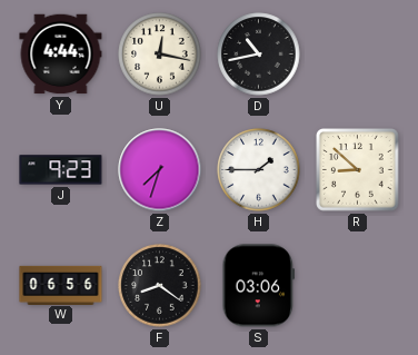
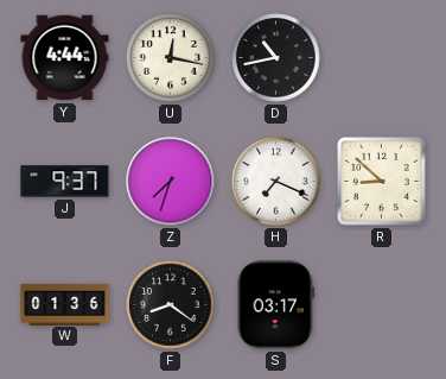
J: 9:23 -> 9:37
H: 1:45 -> 7:19
W: 06:56 -> 01:36
S: 03:06 -> 03:17
